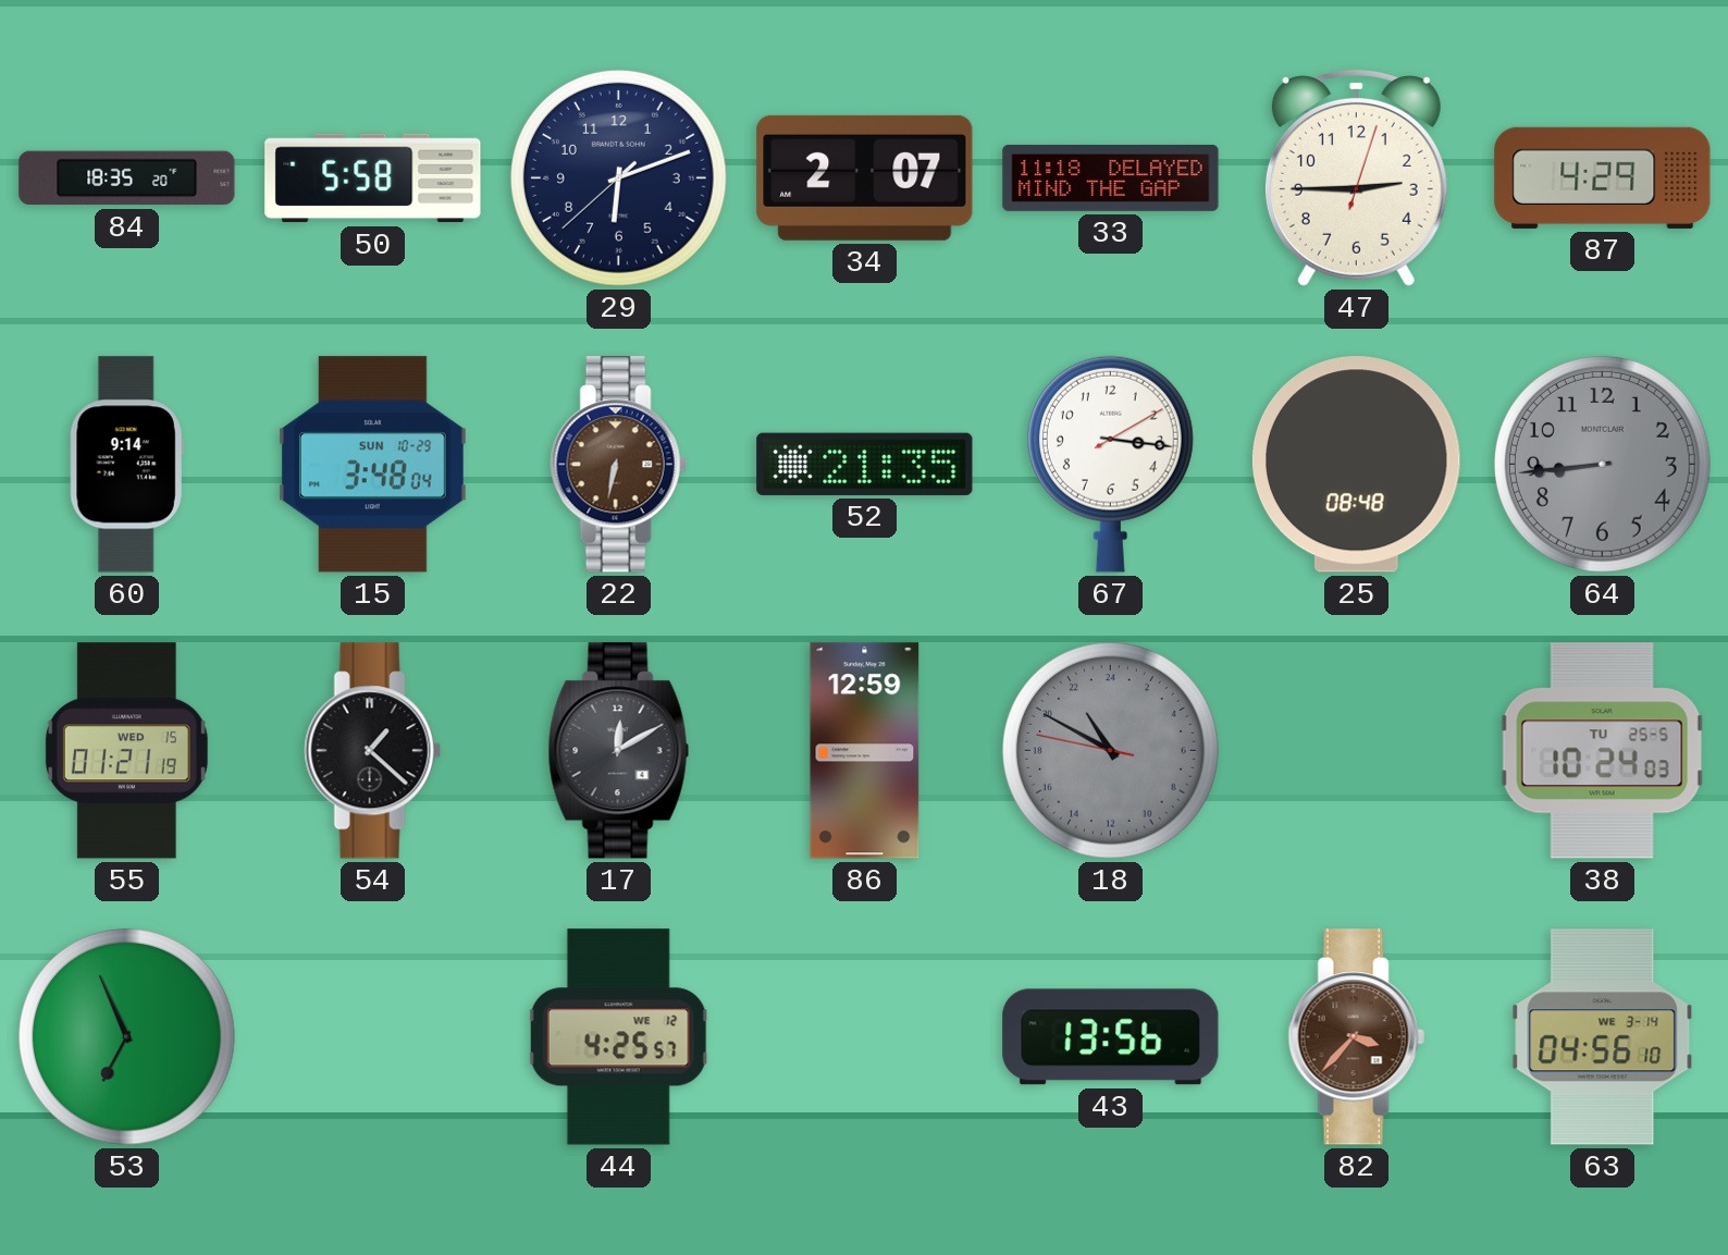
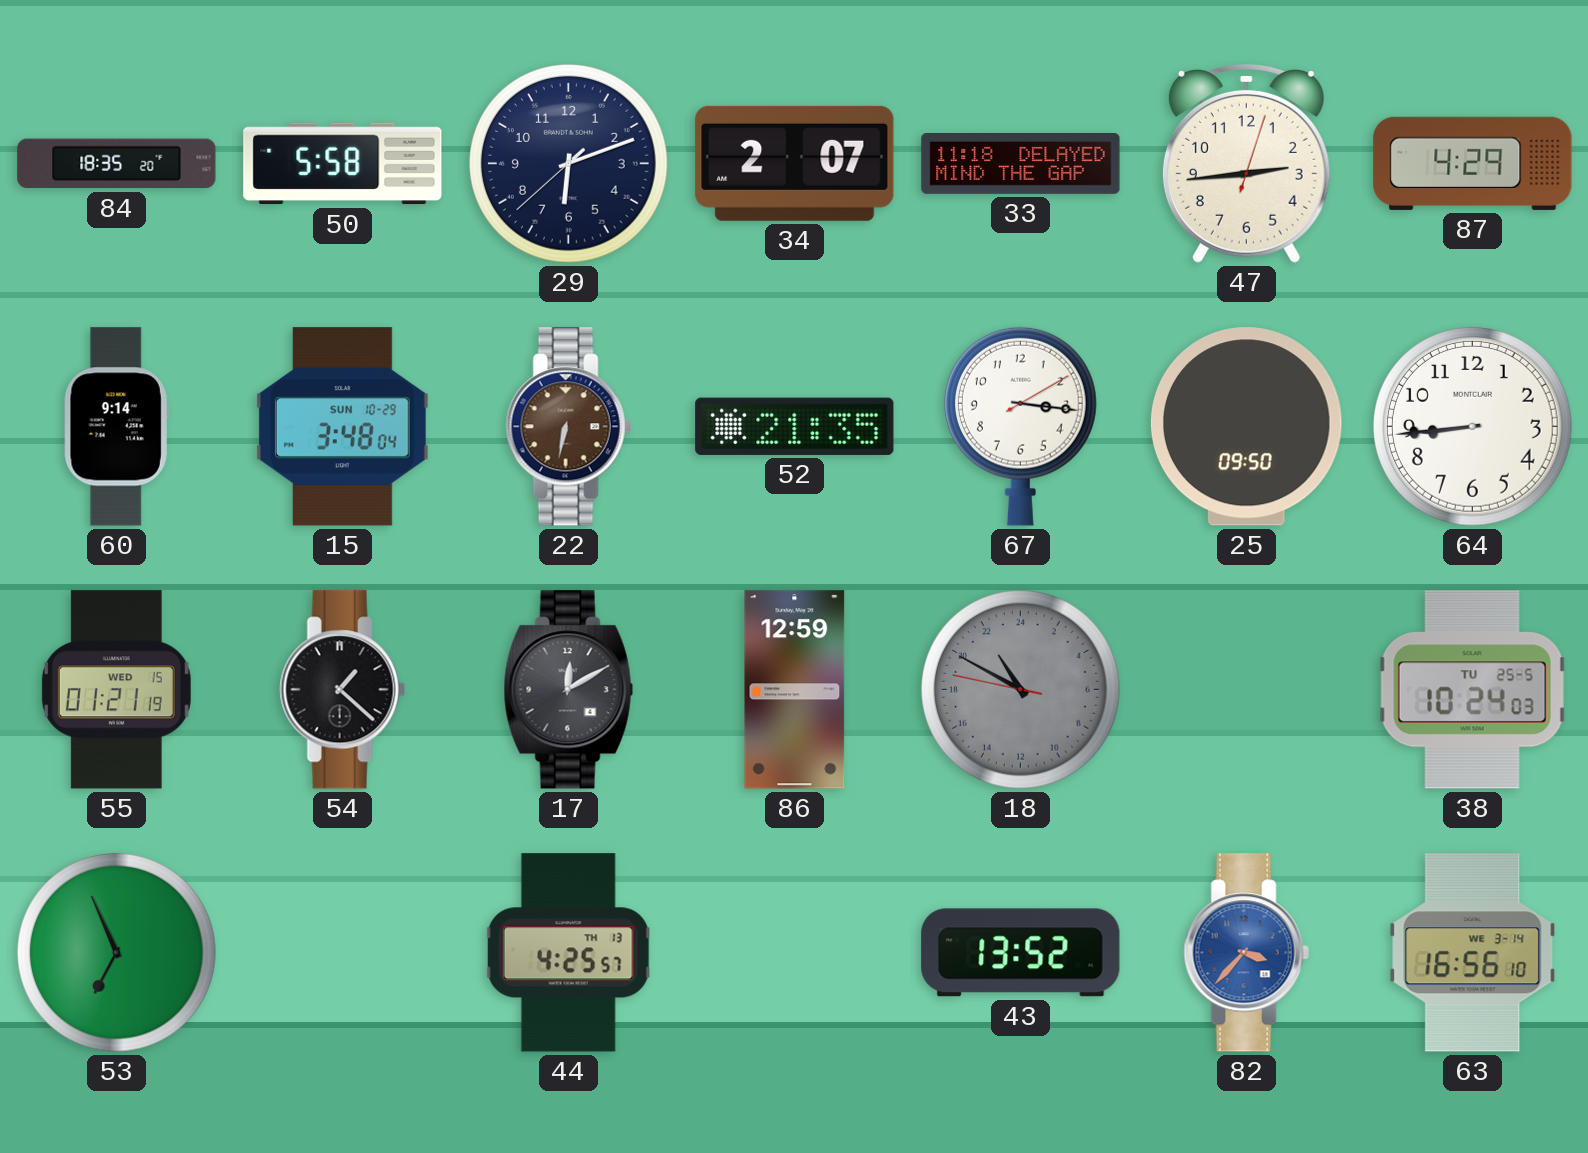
47: 2:45 -> 2:44
25: 08:48 -> 09:50
64 dial: grey -> white
44 date: WE 12 -> TH 13
43: 13:56 -> 13:52
82 dial: brown -> blue
63: 04:56 -> 16:56
